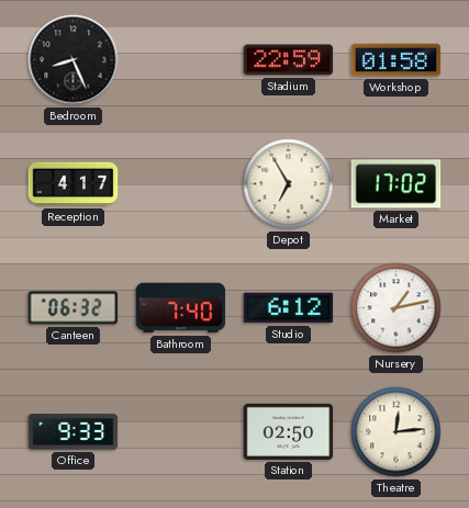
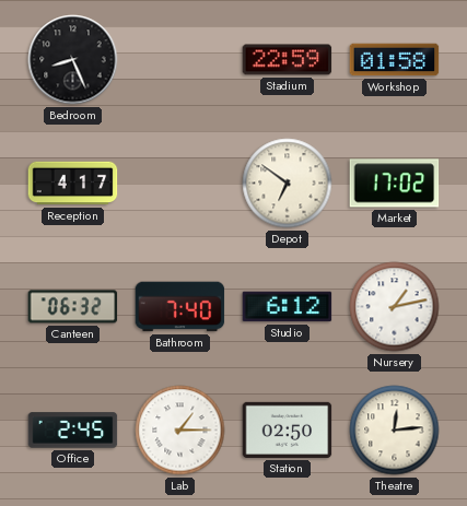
Depot: 6:55 -> 6:51
Office: 9:33 -> 2:45
Lab: none -> 1:15
